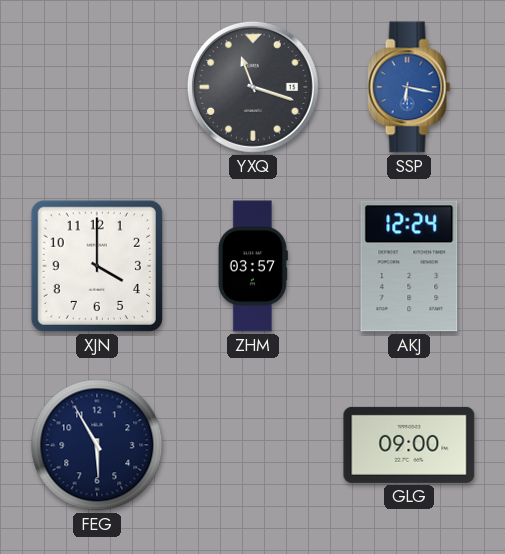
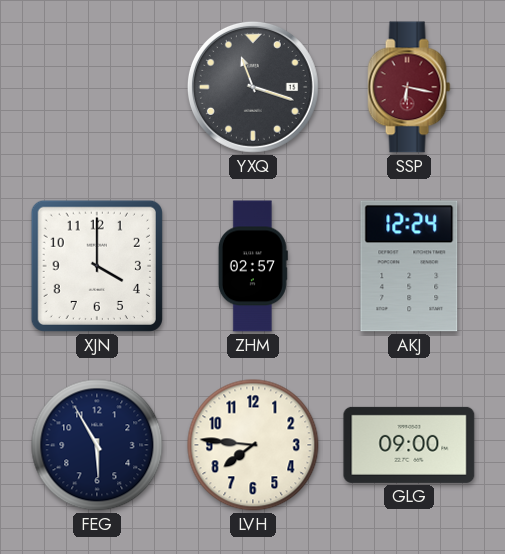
SSP dial: blue -> burgundy
ZHM: 03:57 -> 02:57
LVH: none -> 7:46
